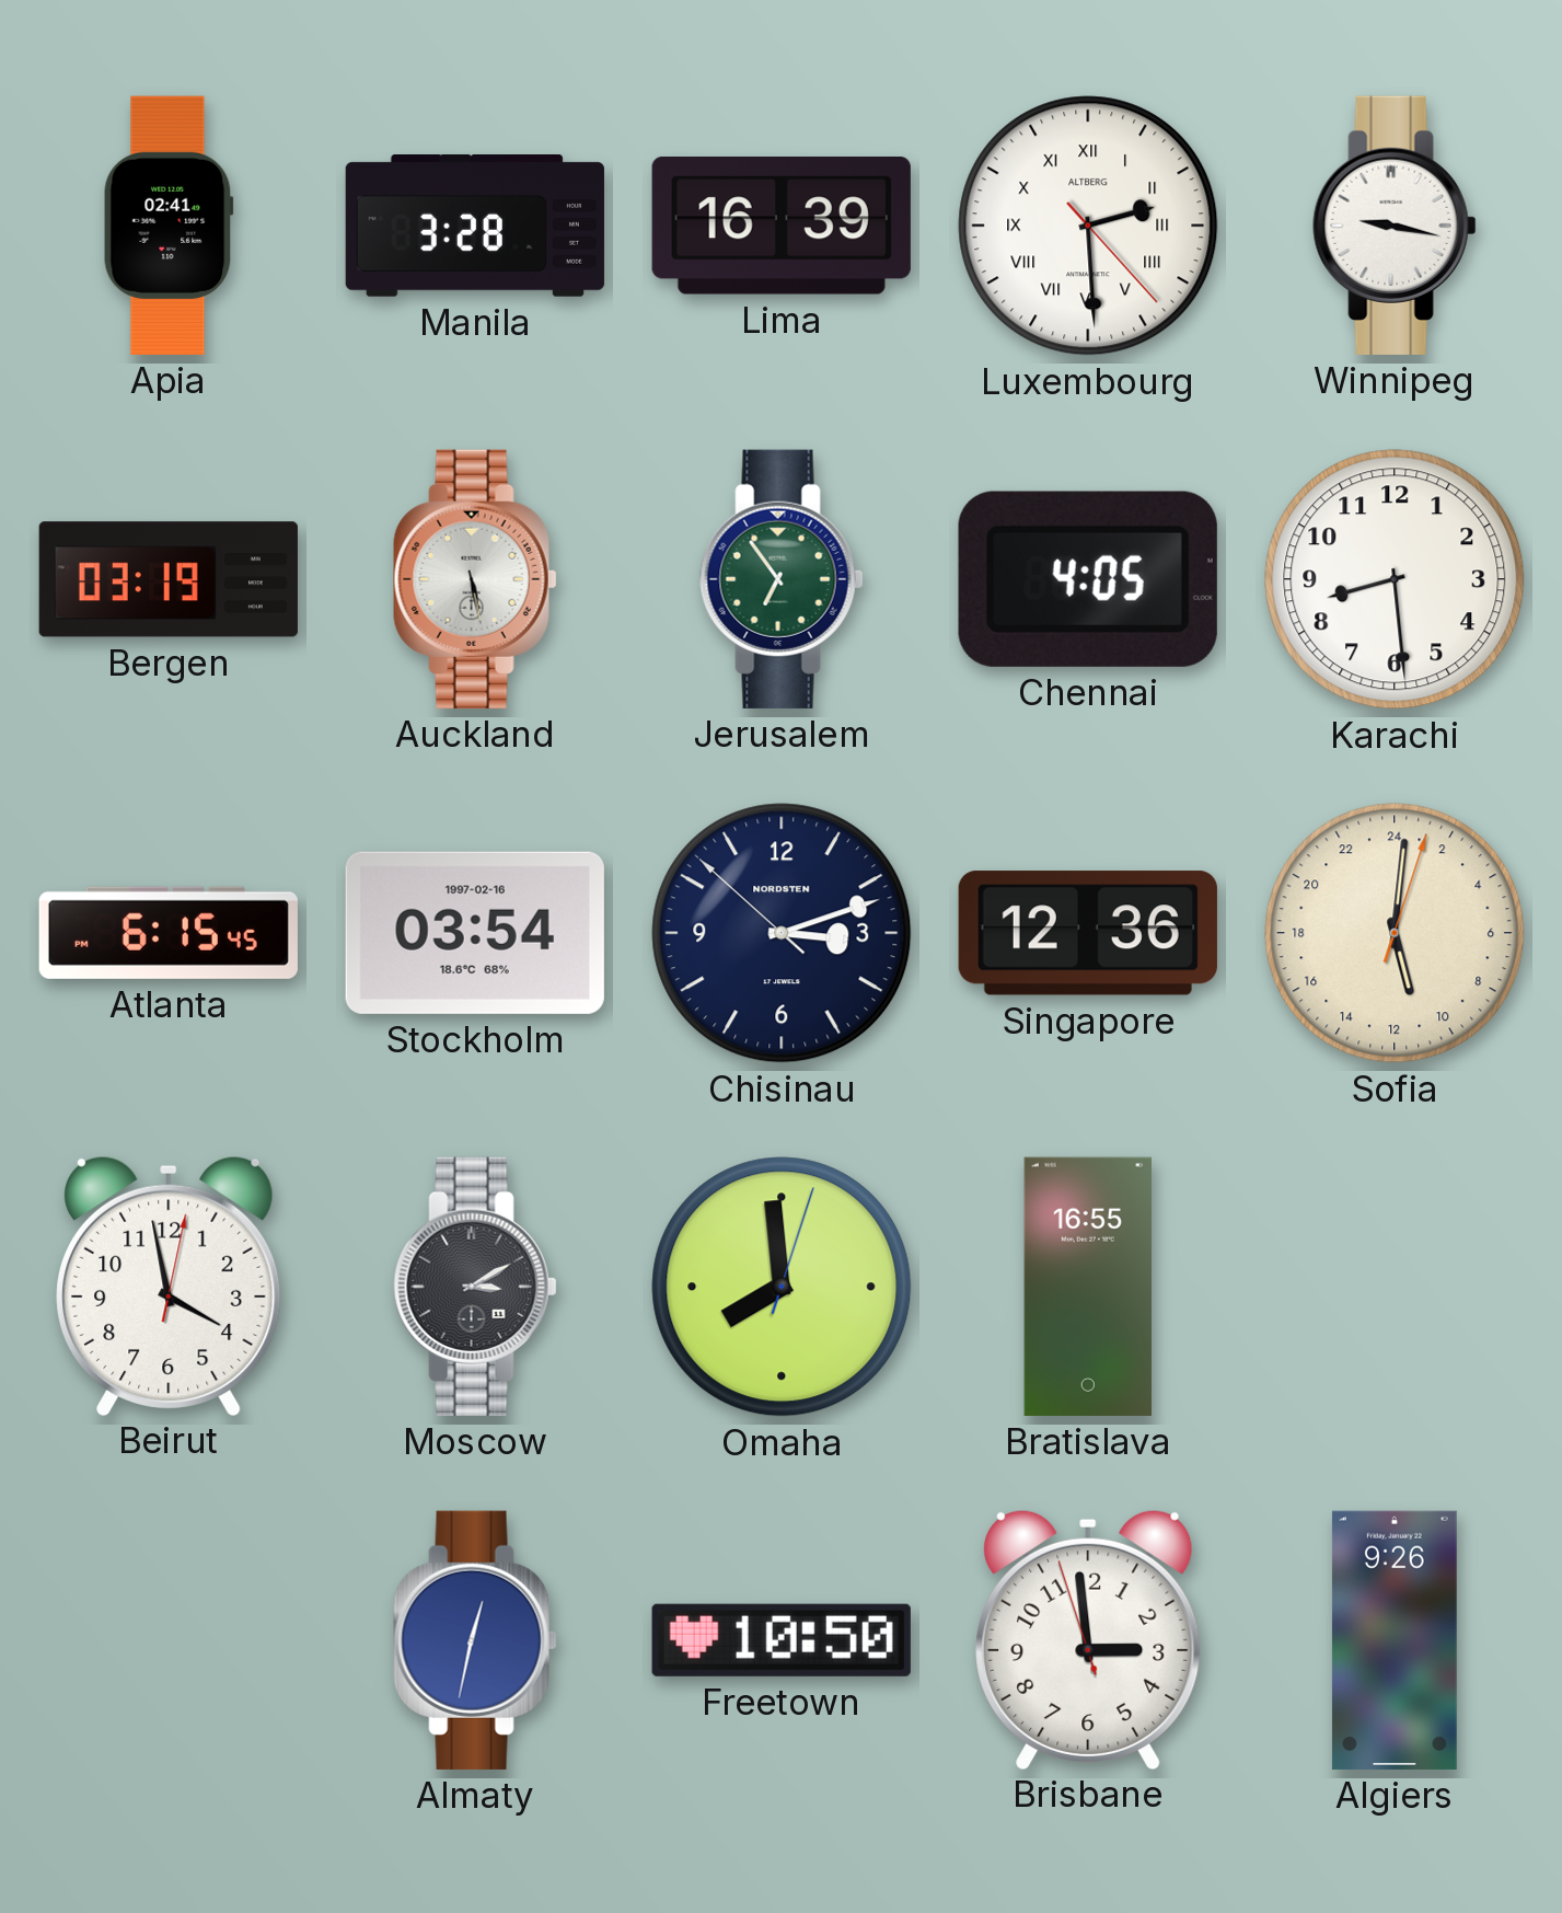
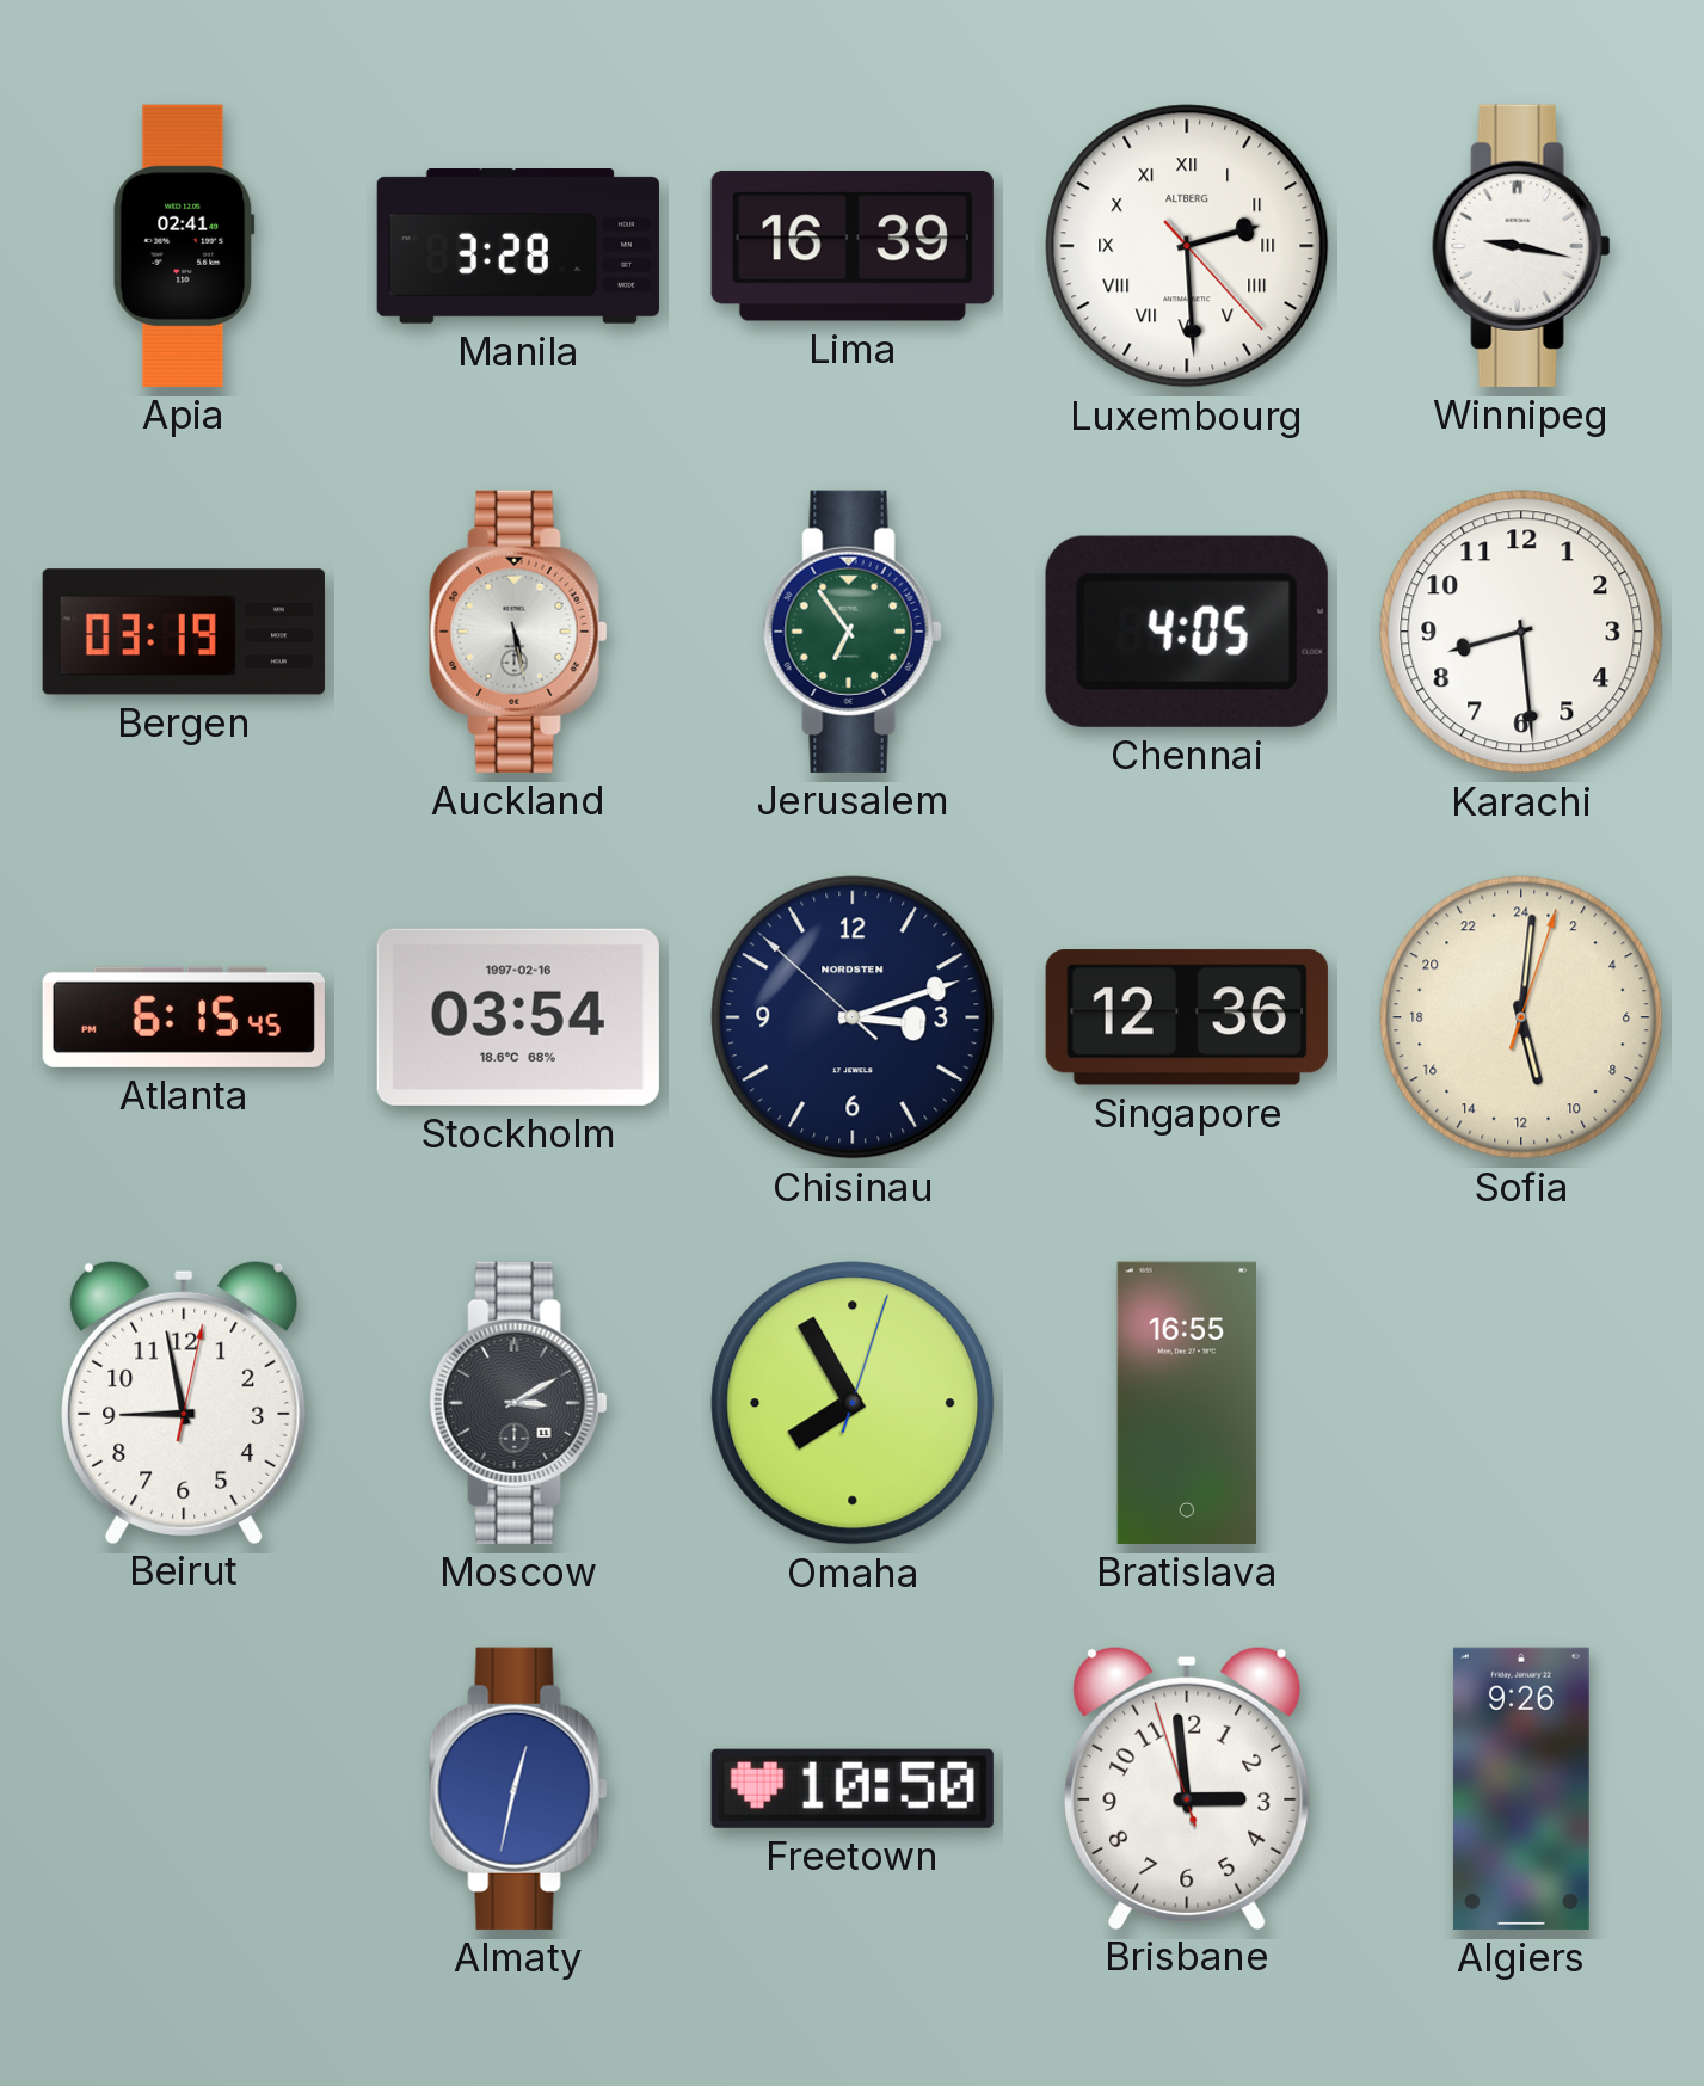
Beirut: 3:58 -> 8:58
Omaha: 7:59 -> 7:55
